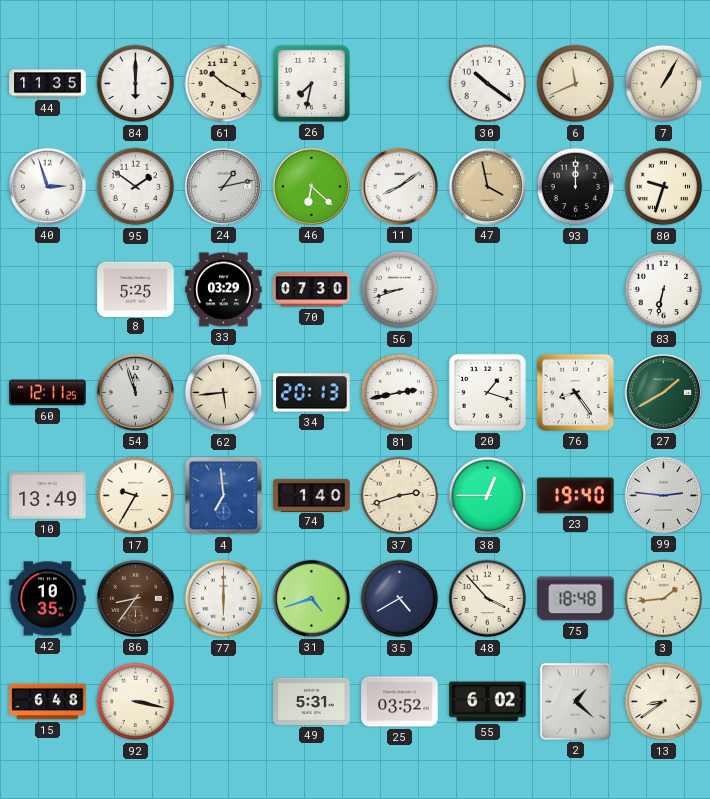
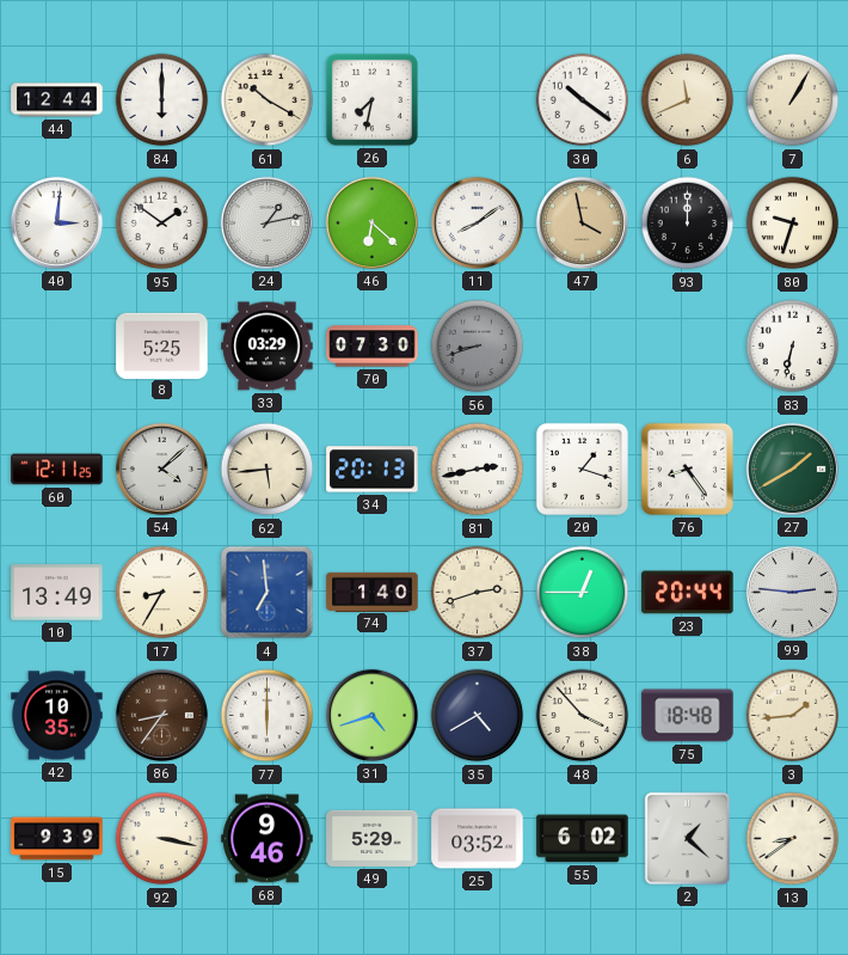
44: 11:35 -> 12:44
40: 2:57 -> 3:01
56 dial: white -> grey
54: 11:57 -> 4:08
17: 9:35 -> 8:35
23: 19:40 -> 20:44
15: 6:48 -> 9:39
68: none -> 9:46
49: 5:31 -> 5:29
